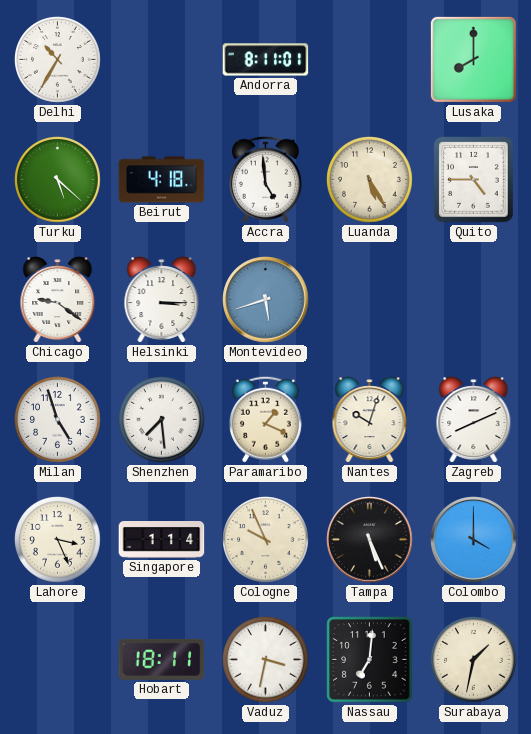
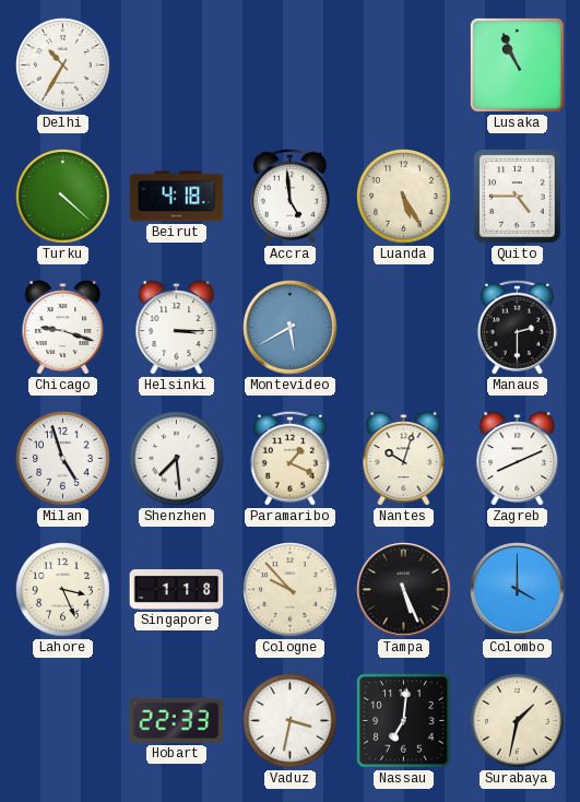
Andorra: 8:11 -> none
Lusaka: 8:00 -> 10:56
Turku: 5:22 -> 4:22
Chicago: 9:21 -> 9:18
Montevideo: 5:42 -> 5:40
Manaus: none -> 2:30
Singapore: 1:14 -> 1:18
Cologne: 9:56 -> 9:53
Hobart: 18:11 -> 22:33
